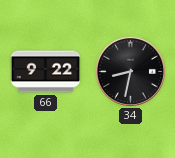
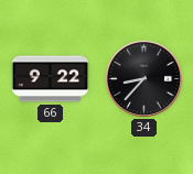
34: 8:32 -> 8:37
